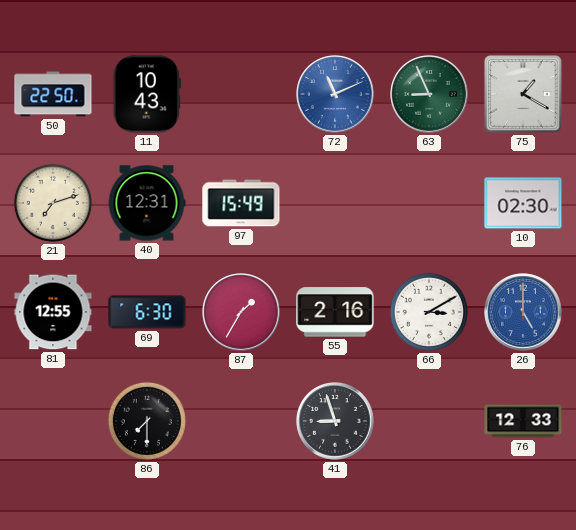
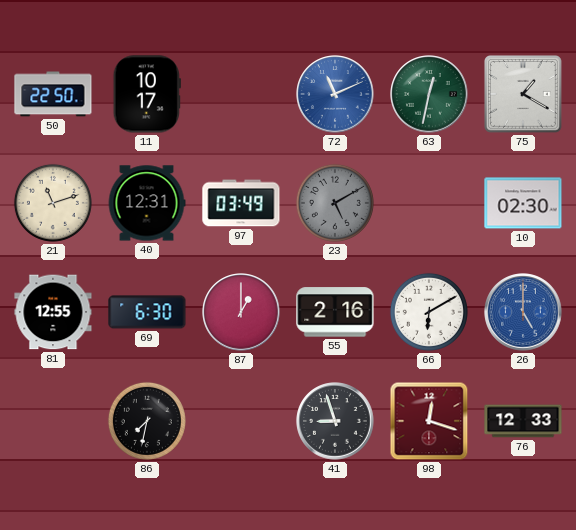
11: 10:43 -> 10:17
63: 8:56 -> 12:32
21: 7:12 -> 11:12
97: 15:49 -> 03:49
23: none -> 5:10
87: 1:35 -> 1:00
66: 3:10 -> 6:10
86: 7:30 -> 7:32
98: none -> 12:18
